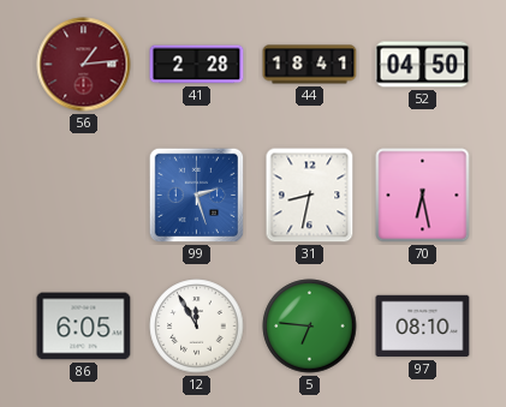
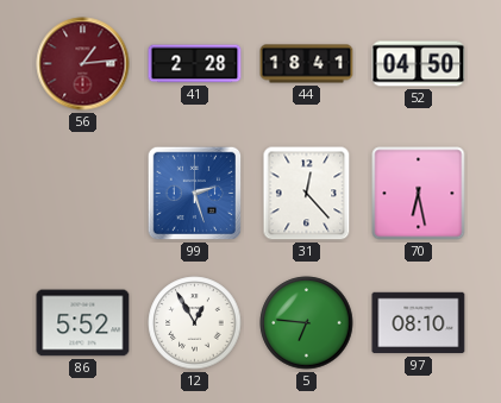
31: 8:32 -> 12:23
86: 6:05 -> 5:52
12: 11:55 -> 12:55
